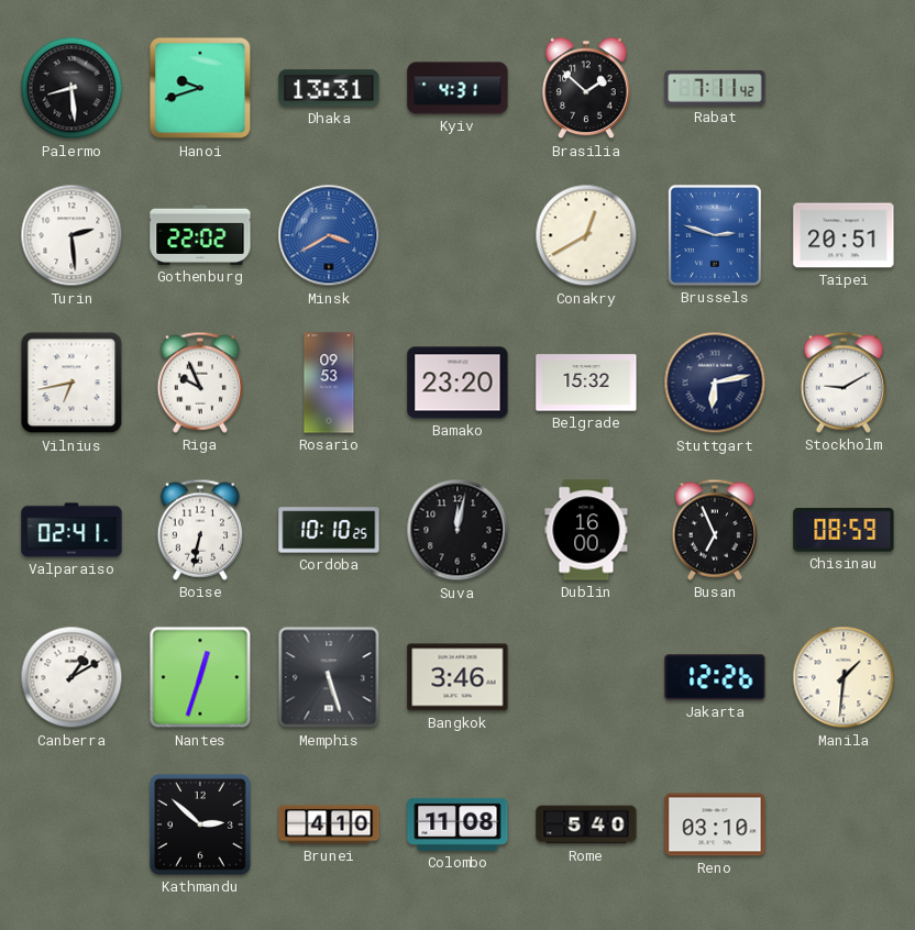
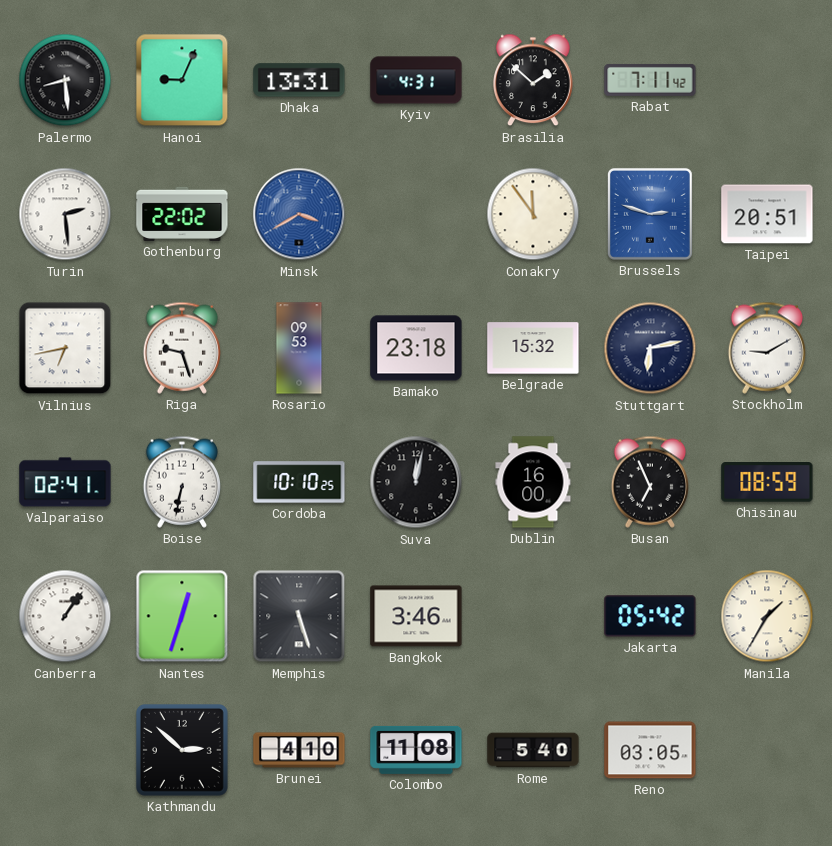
Hanoi: 9:42 -> 9:04
Conakry: 12:40 -> 11:54
Riga: 9:56 -> 9:27
Bamako: 23:20 -> 23:18
Canberra: 1:10 -> 1:06
Jakarta: 12:26 -> 05:42
Manila: 1:31 -> 1:35
Reno: 03:10 -> 03:05
